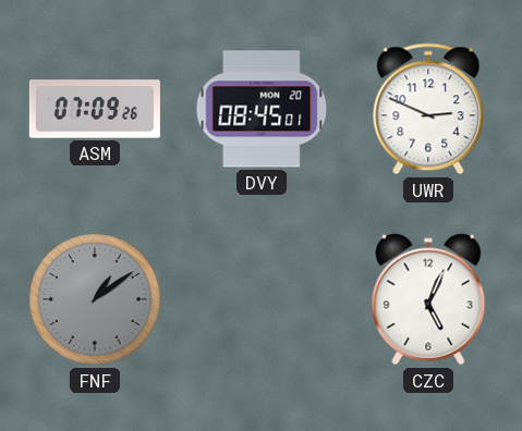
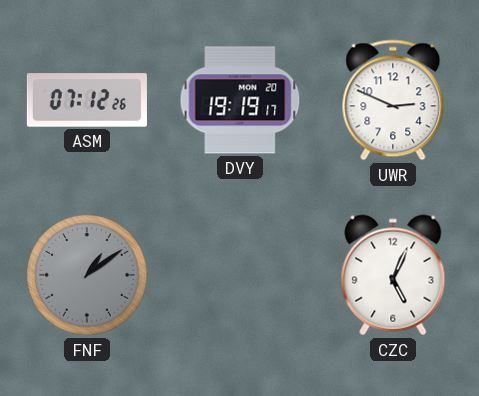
ASM: 07:09 -> 07:12
DVY: 08:45 -> 19:19
